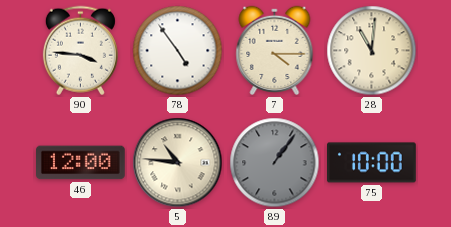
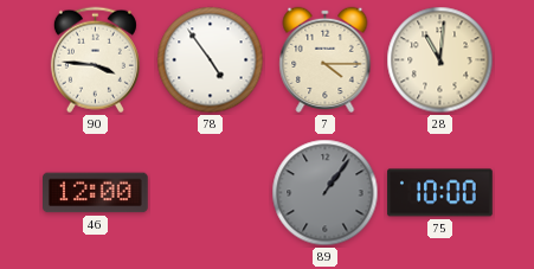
5: 10:46 -> none
